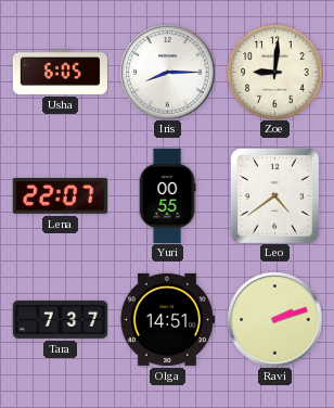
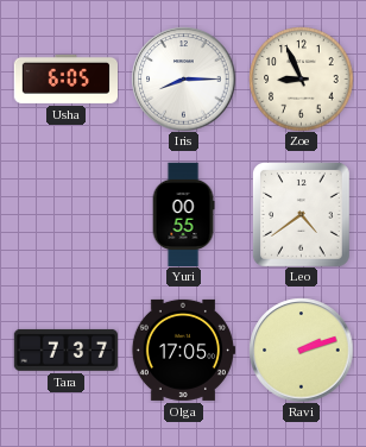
Zoe: 9:01 -> 8:56
Lena: 22:07 -> none
Olga: 14:51 -> 17:05
